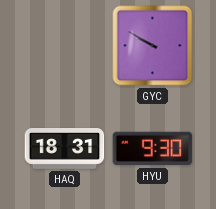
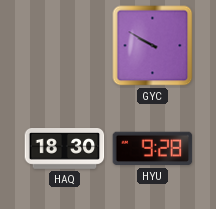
HAQ: 18:31 -> 18:30
HYU: 9:30 -> 9:28
